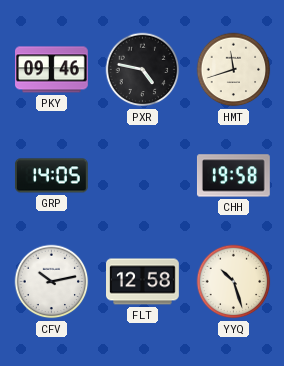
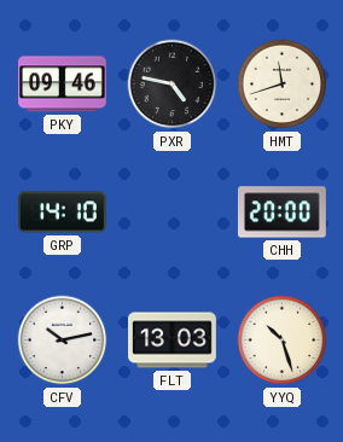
GRP: 14:05 -> 14:10
CHH: 19:58 -> 20:00
FLT: 12:58 -> 13:03
